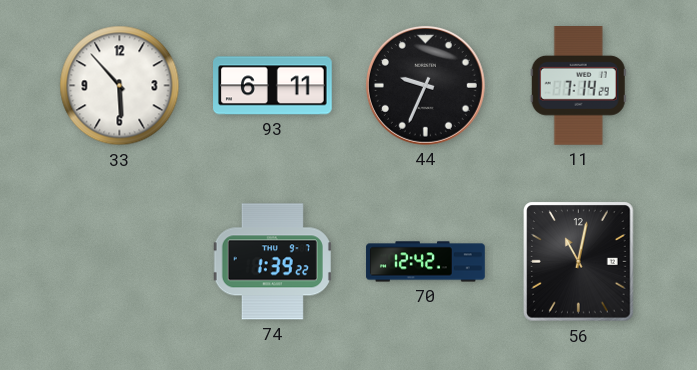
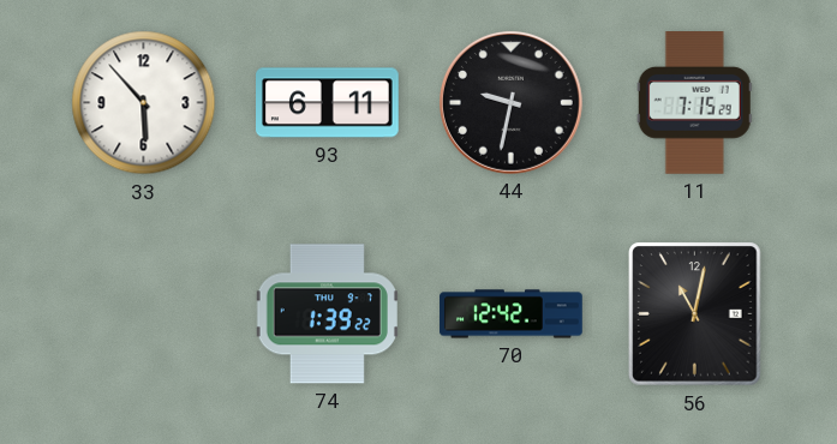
44: 9:34 -> 9:32
11: 7:14 -> 7:15
